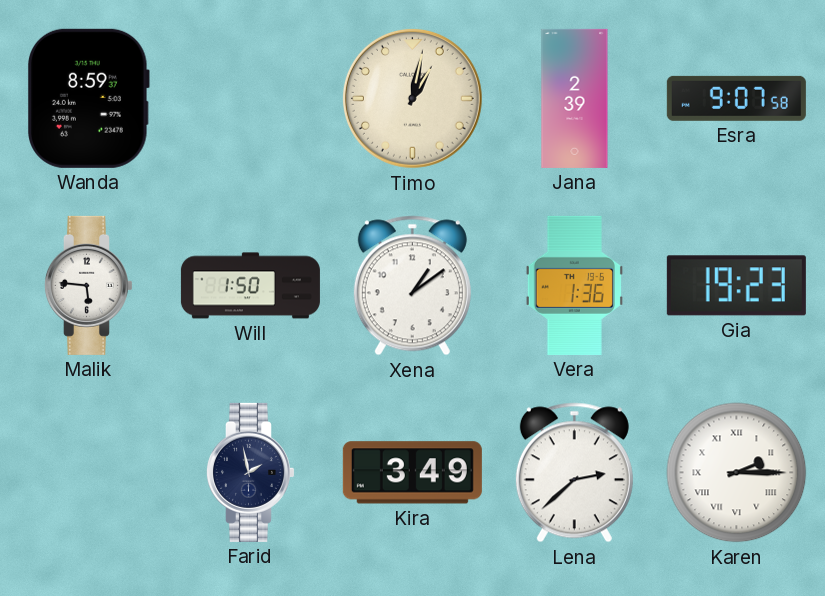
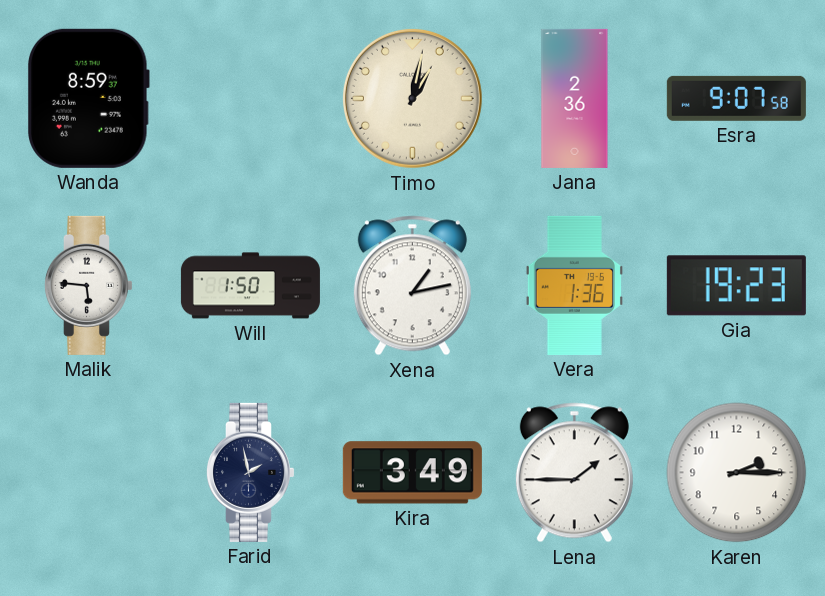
Jana: 2:39 -> 2:36
Xena: 1:09 -> 1:13
Lena: 2:38 -> 1:45
Karen numerals: Roman -> Arabic
